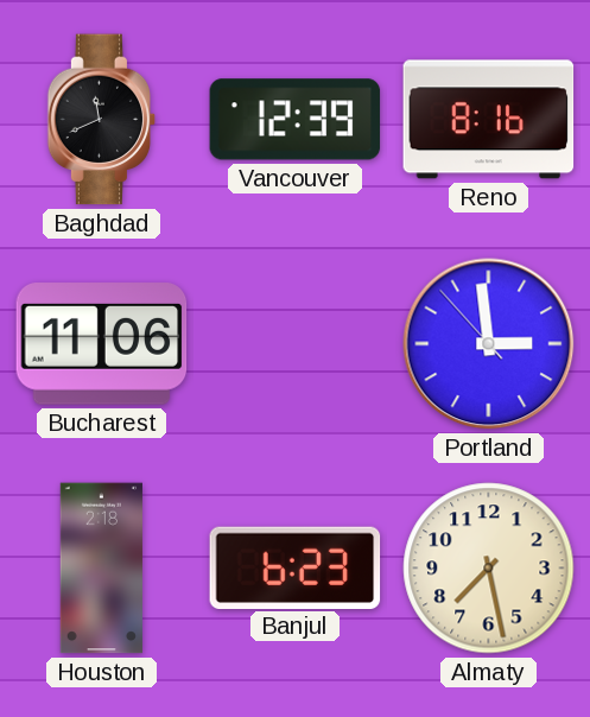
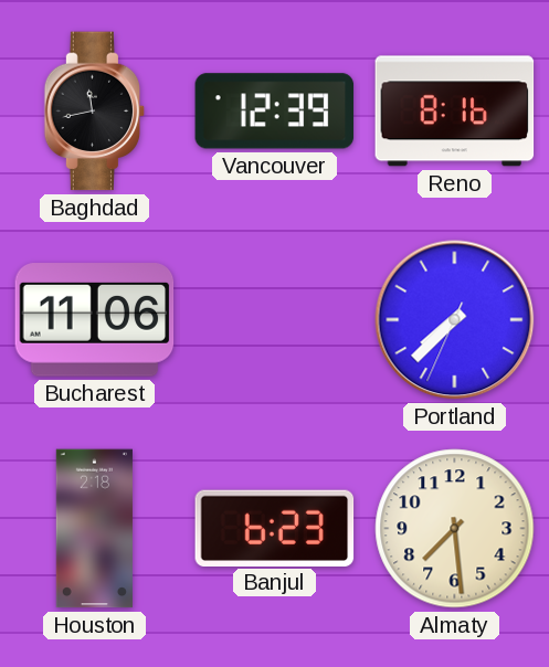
Baghdad: 11:41 -> 11:43
Portland: 2:58 -> 7:37
Almaty: 7:28 -> 7:29
